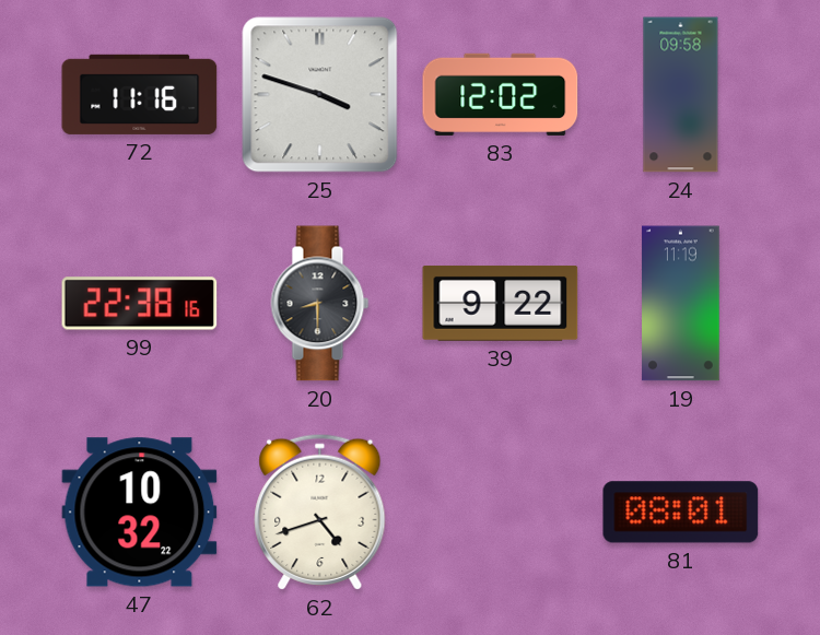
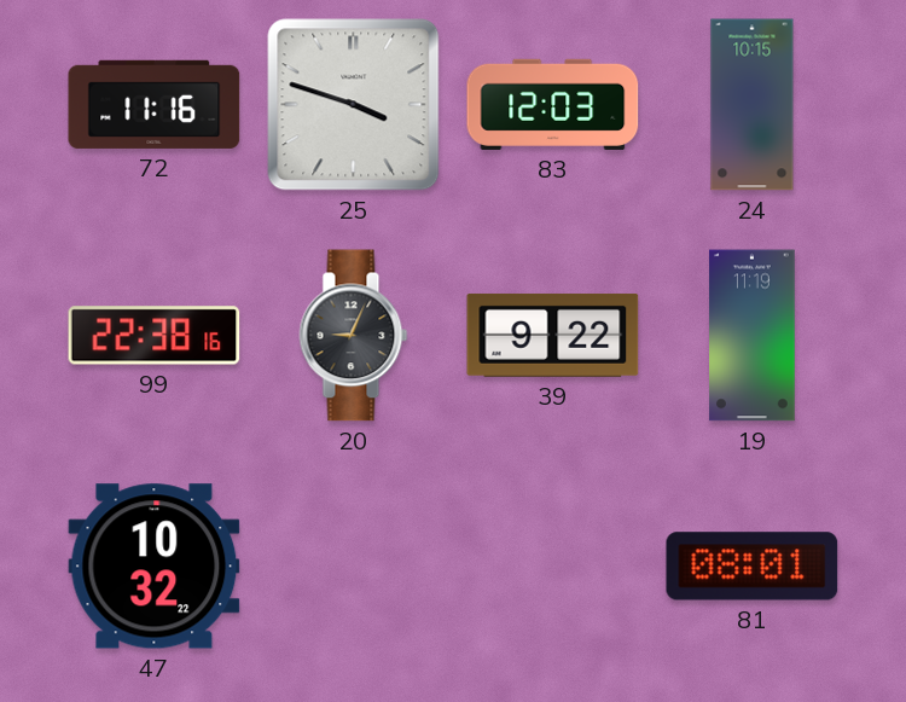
83: 12:02 -> 12:03
24: 09:58 -> 10:15
20: 8:30 -> 9:04
62: 4:42 -> none
